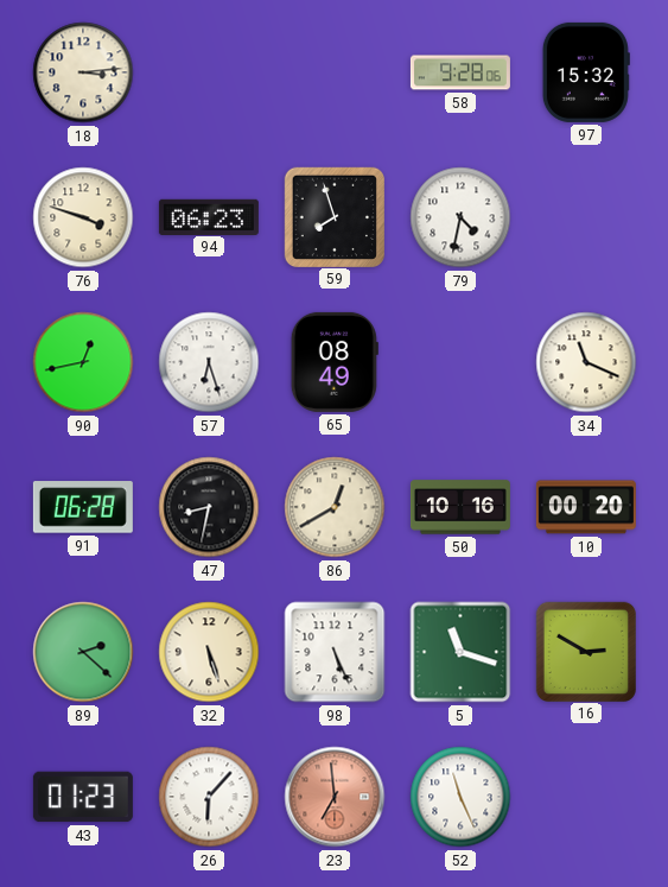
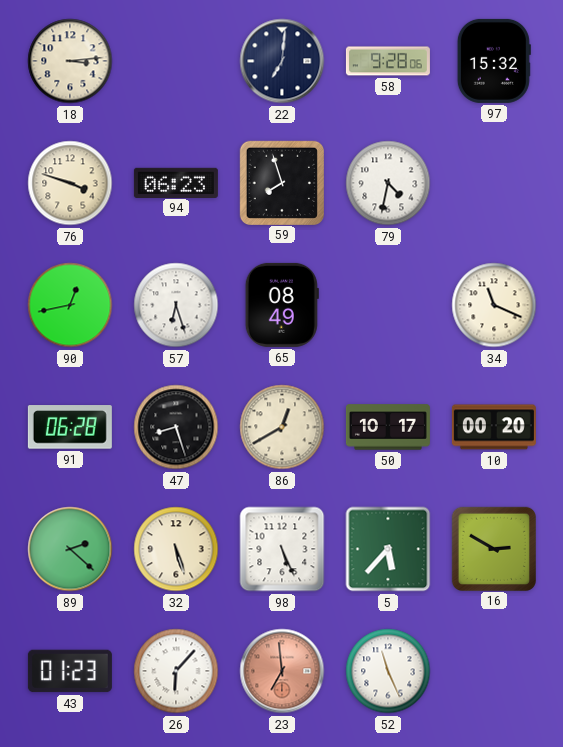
22: none -> 7:01
47: 8:32 -> 8:27
50: 10:16 -> 10:17
5: 11:18 -> 5:37
